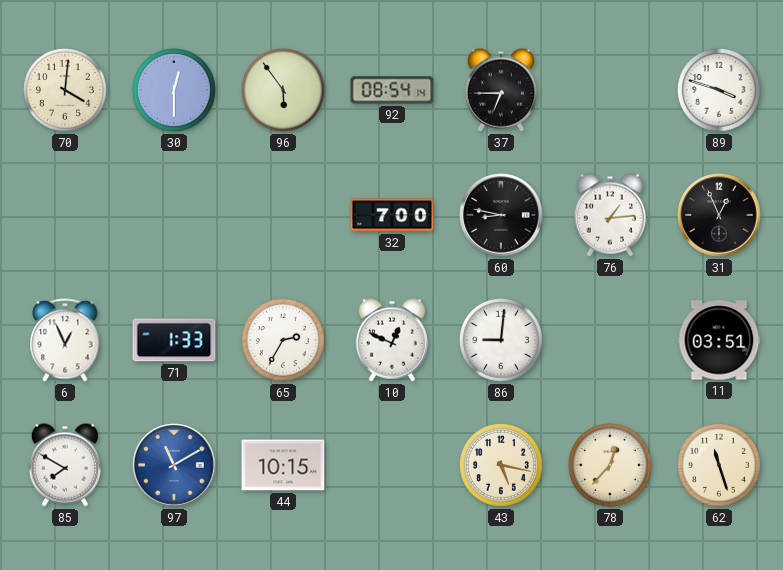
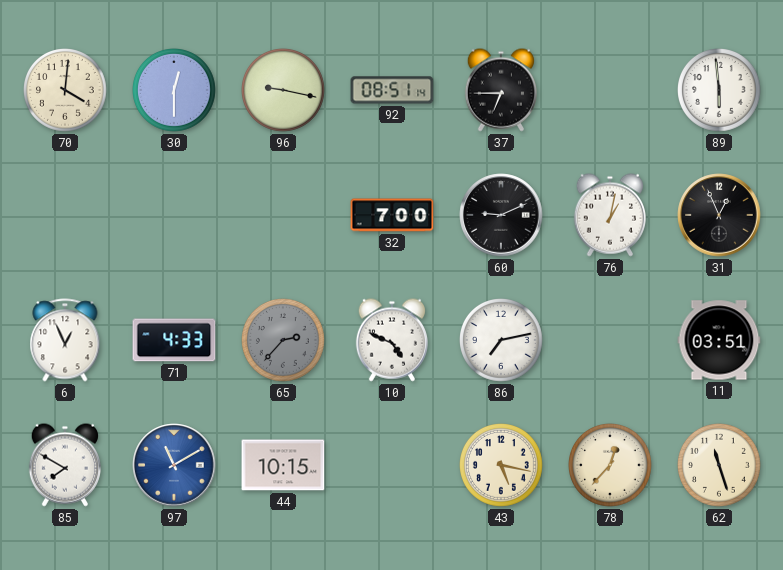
96: 5:54 -> 9:17
92: 08:54 -> 08:51
89: 3:48 -> 5:59
60: 8:47 -> 9:11
76: 1:14 -> 1:02
71: 1:33 -> 4:33
65: 2:35 -> 2:37
65 dial: white -> grey
10: 12:49 -> 4:49
86: 9:01 -> 7:13
